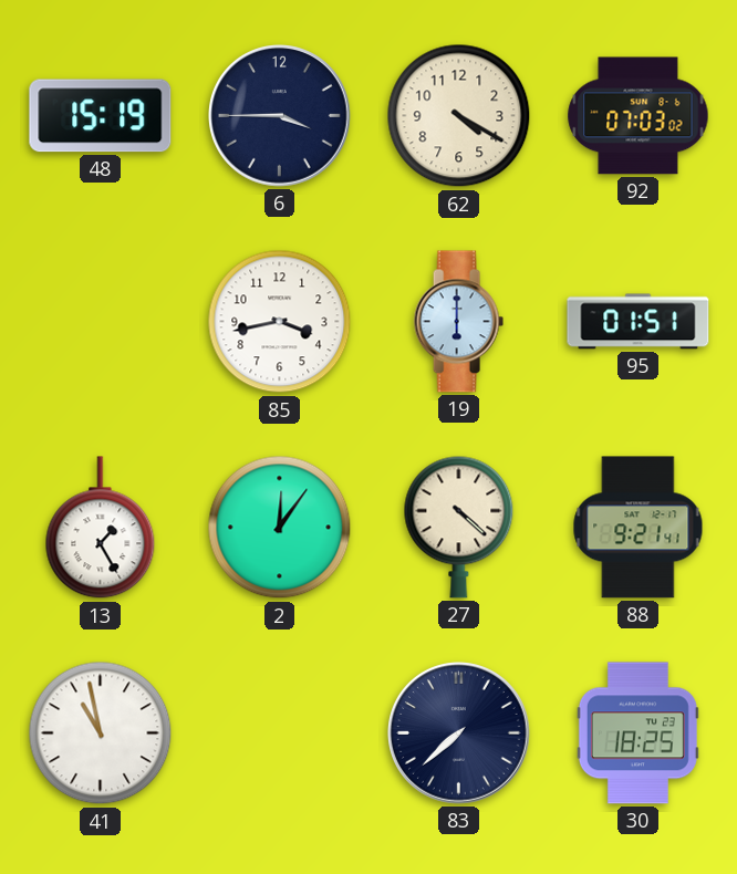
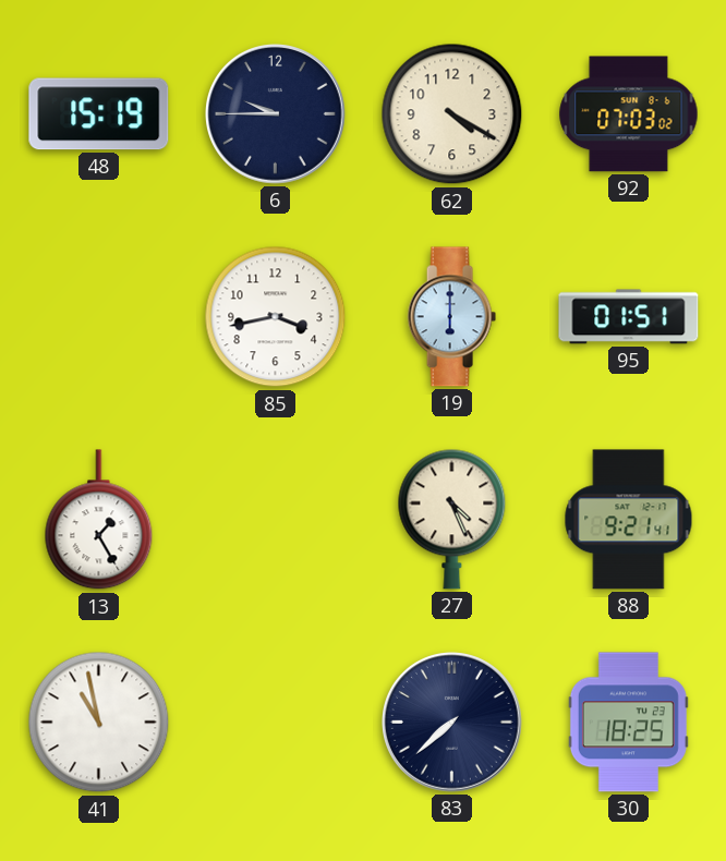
6: 3:45 -> 9:45
2: 12:06 -> none
27: 4:22 -> 4:26
